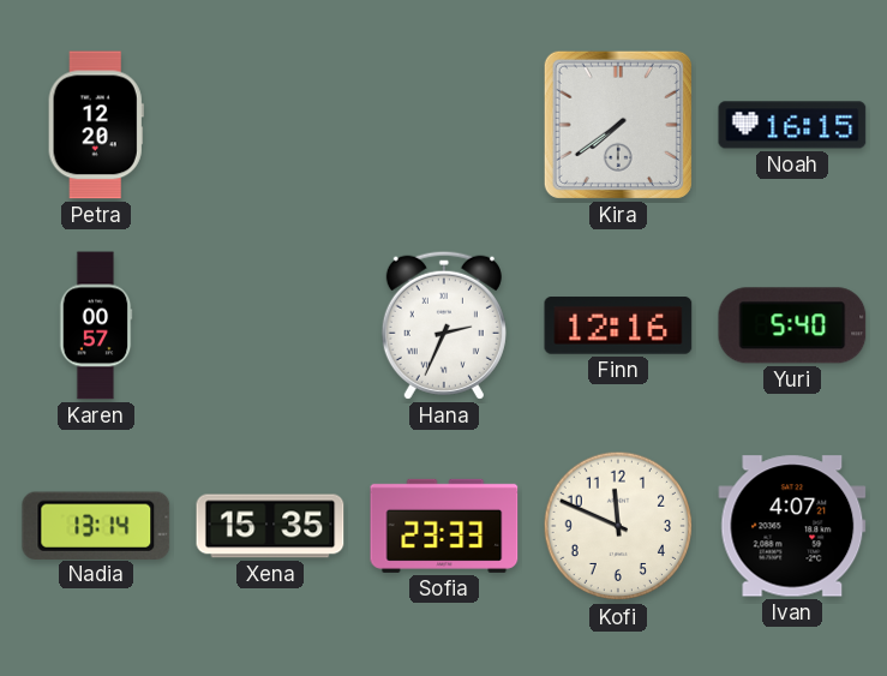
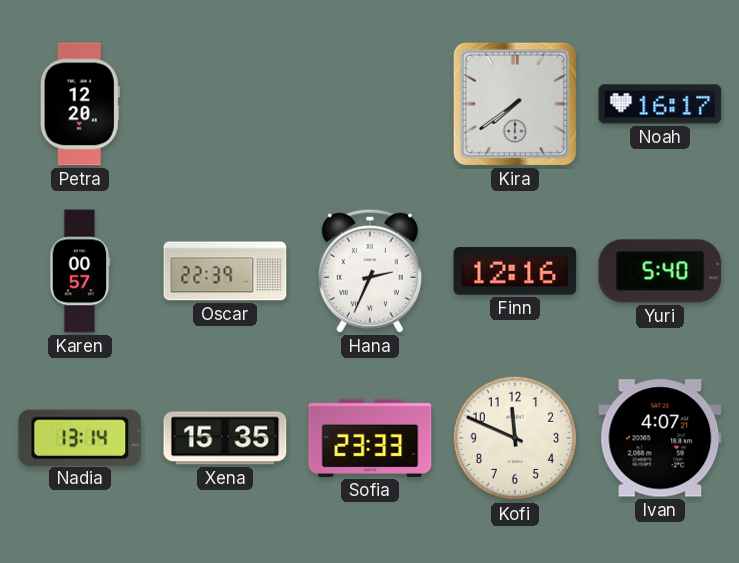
Noah: 16:15 -> 16:17
Oscar: none -> 22:39
